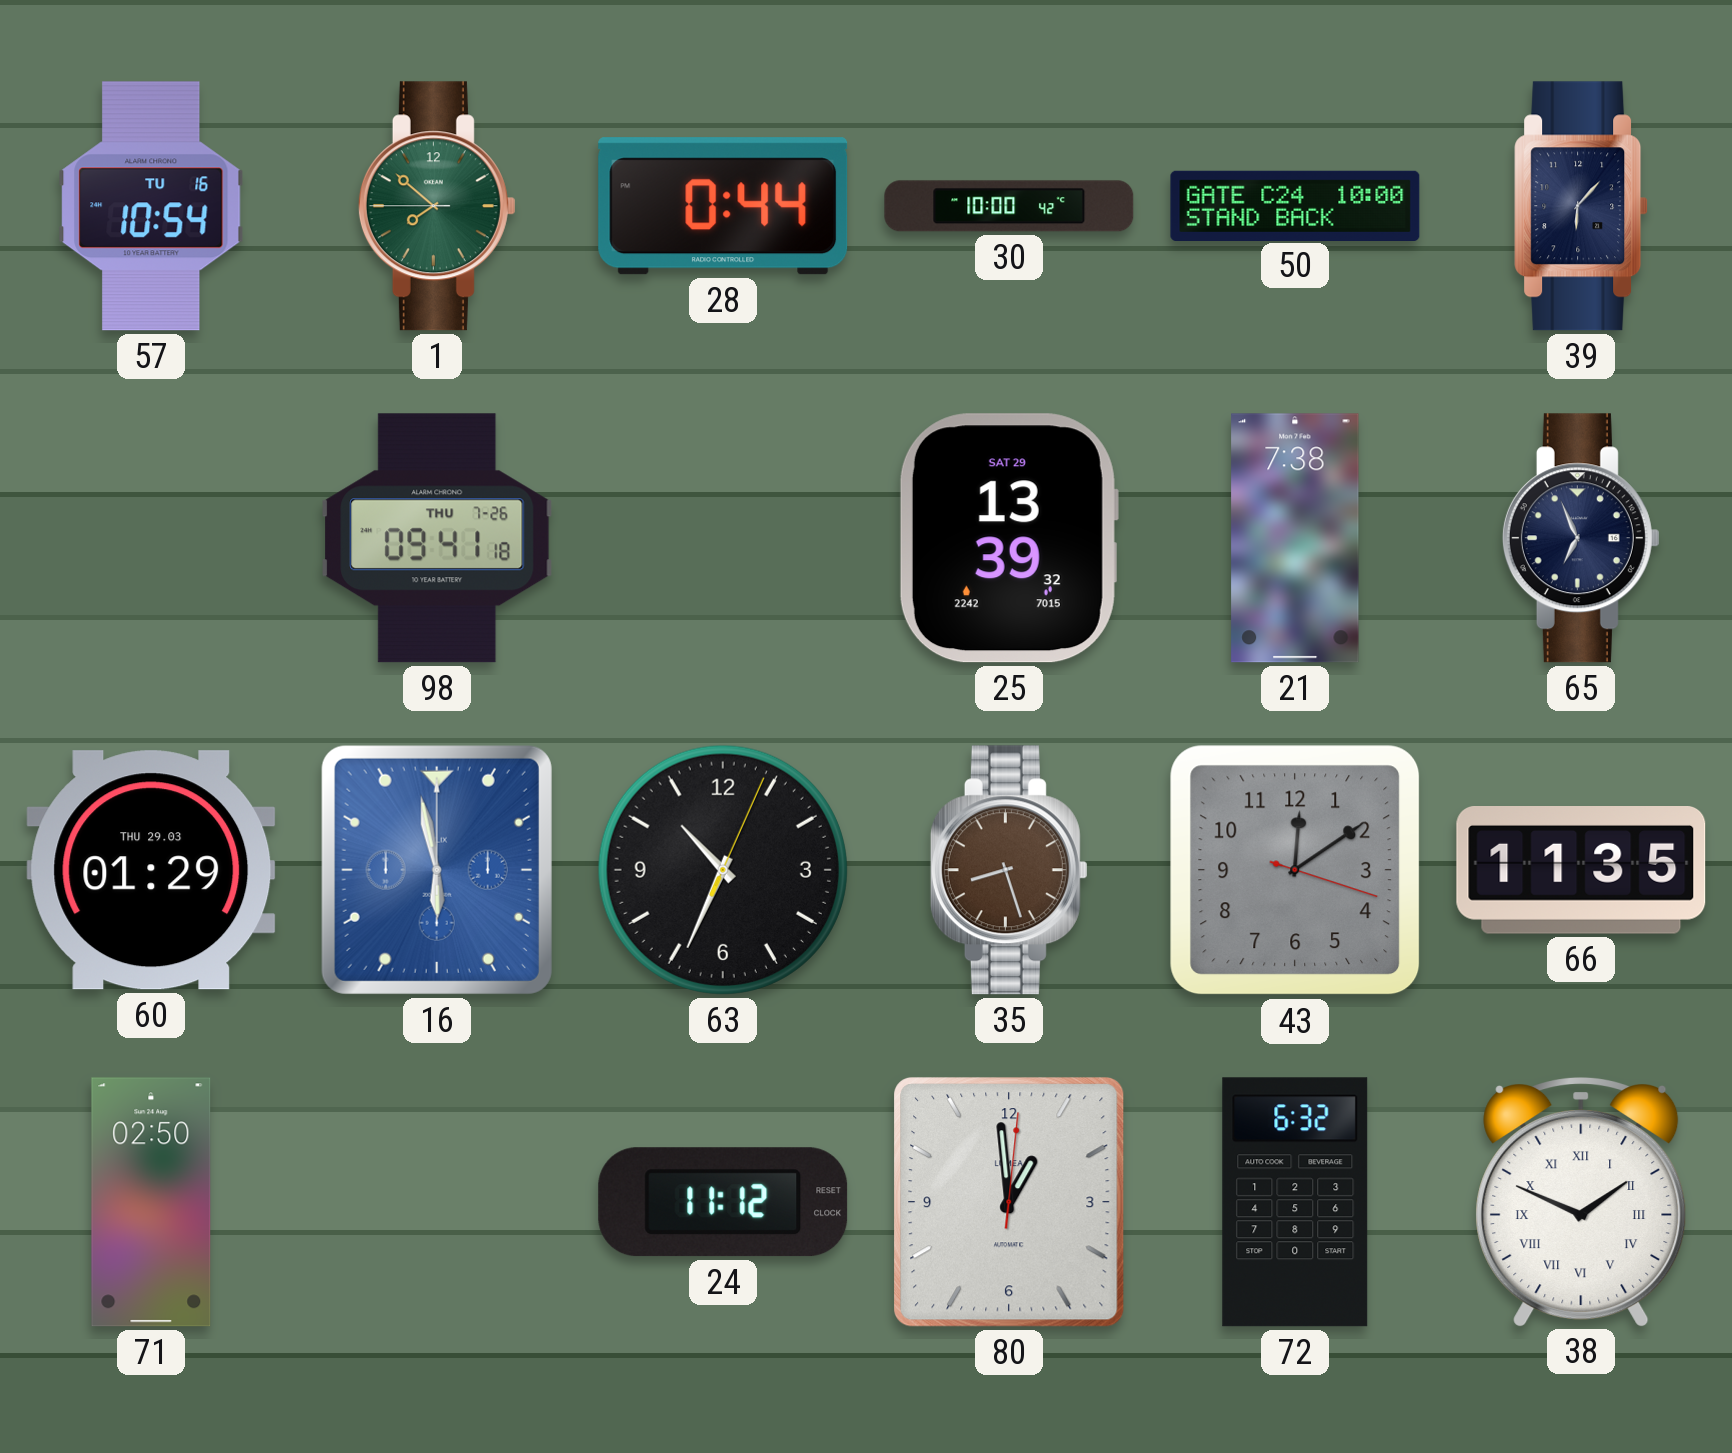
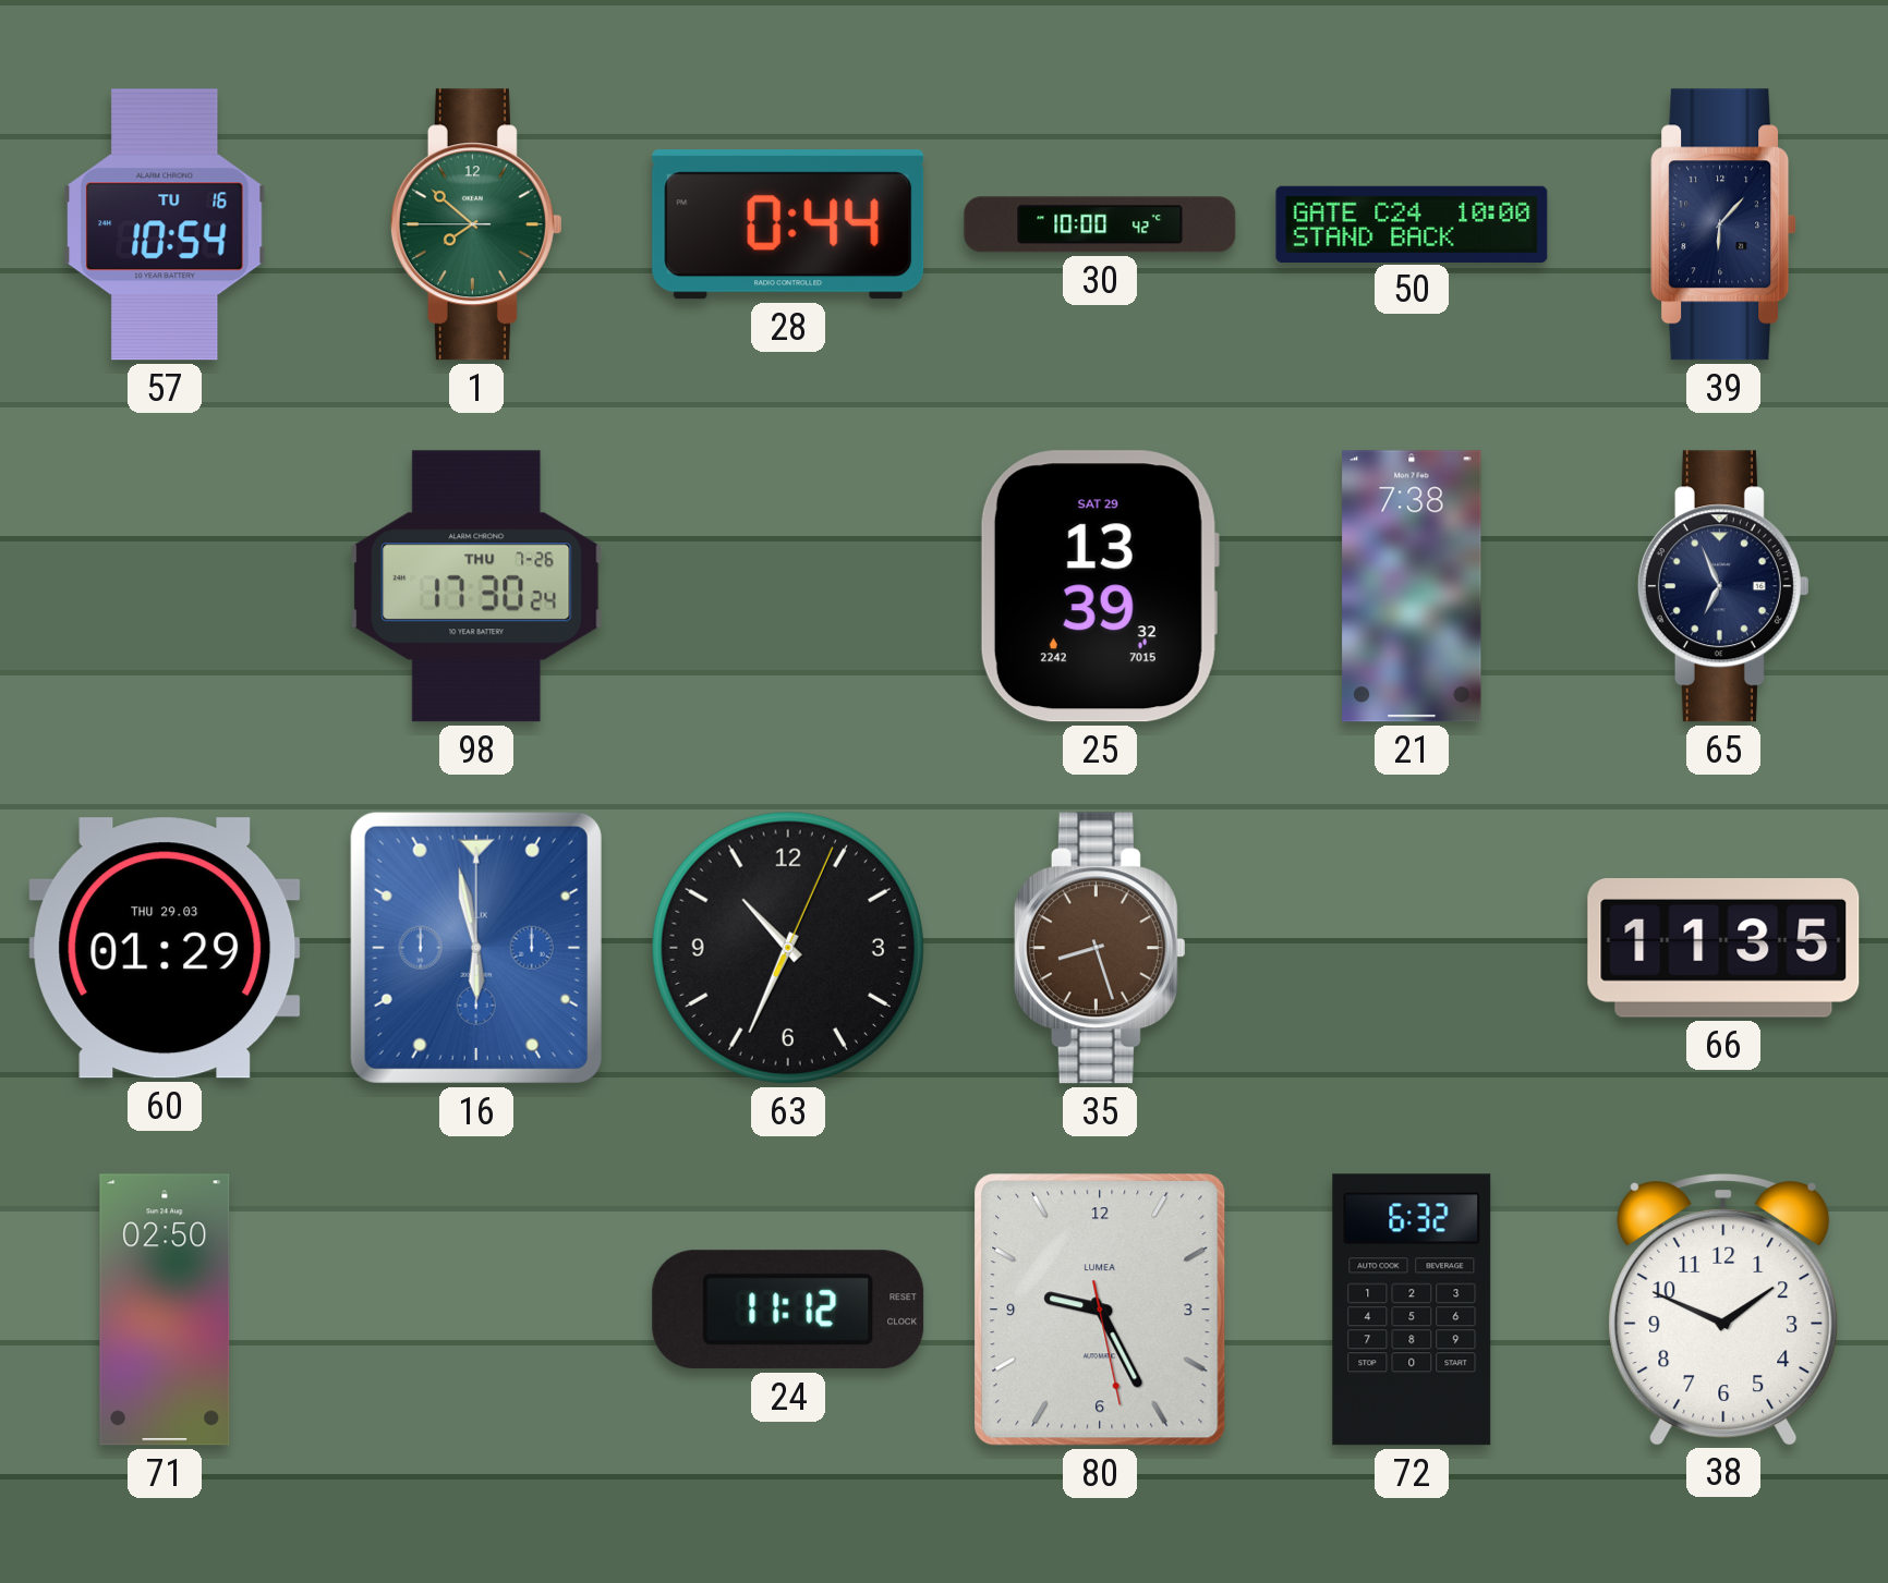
98: 09:41 -> 17:30
43: 12:09 -> none
80: 12:59 -> 9:25
38 numerals: Roman -> Arabic
